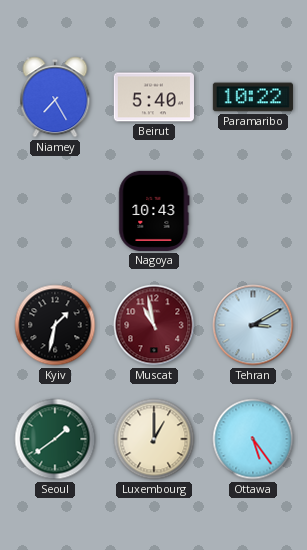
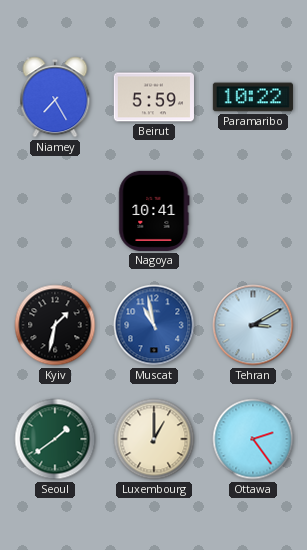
Beirut: 5:40 -> 5:59
Nagoya: 10:43 -> 10:41
Muscat dial: burgundy -> blue
Ottawa: 5:24 -> 2:24
